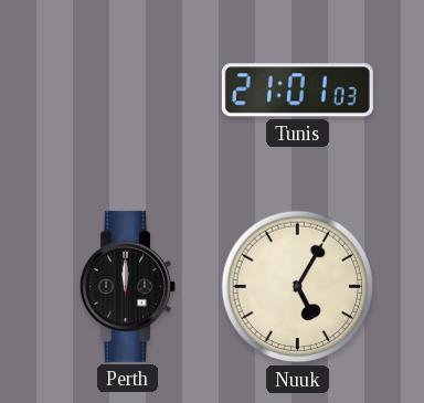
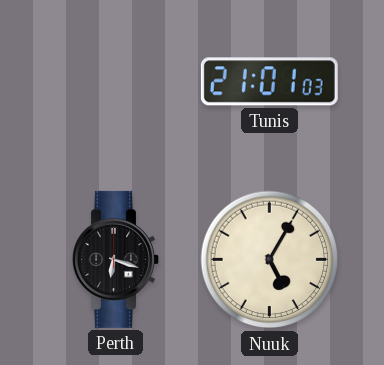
Perth: 12:00 -> 6:18
